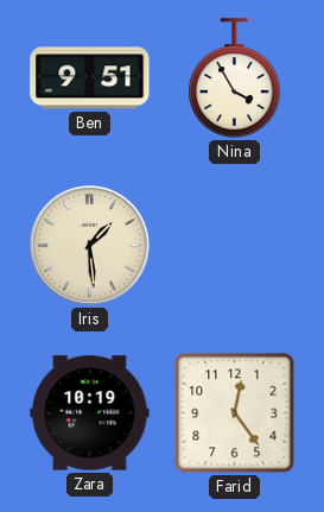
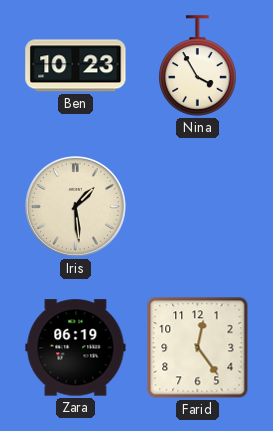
Ben: 9:51 -> 10:23
Zara: 10:19 -> 06:19
